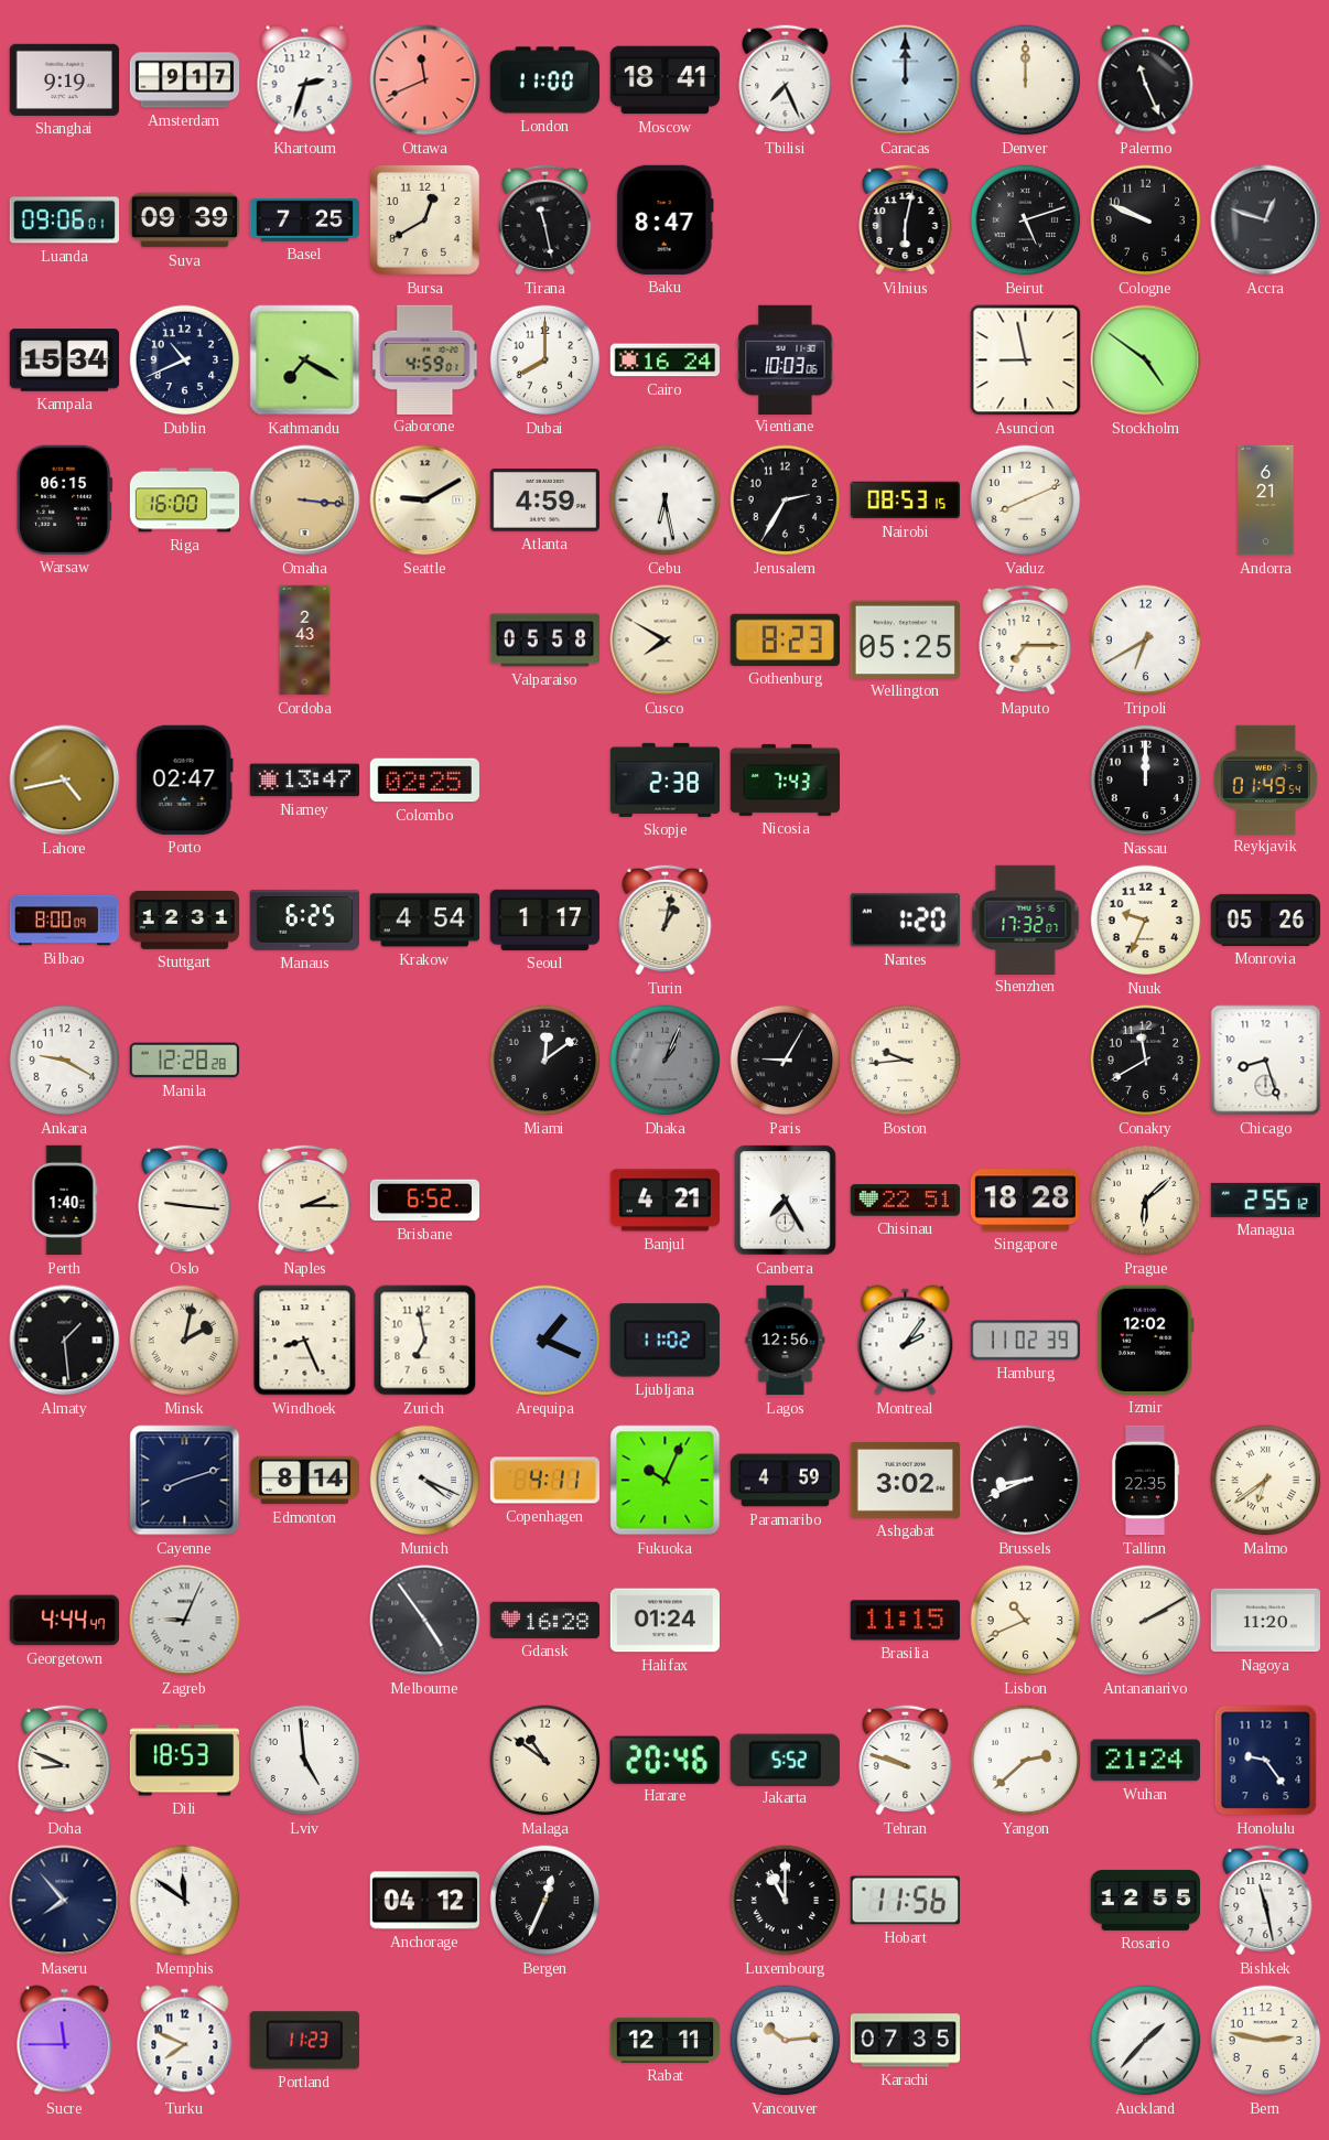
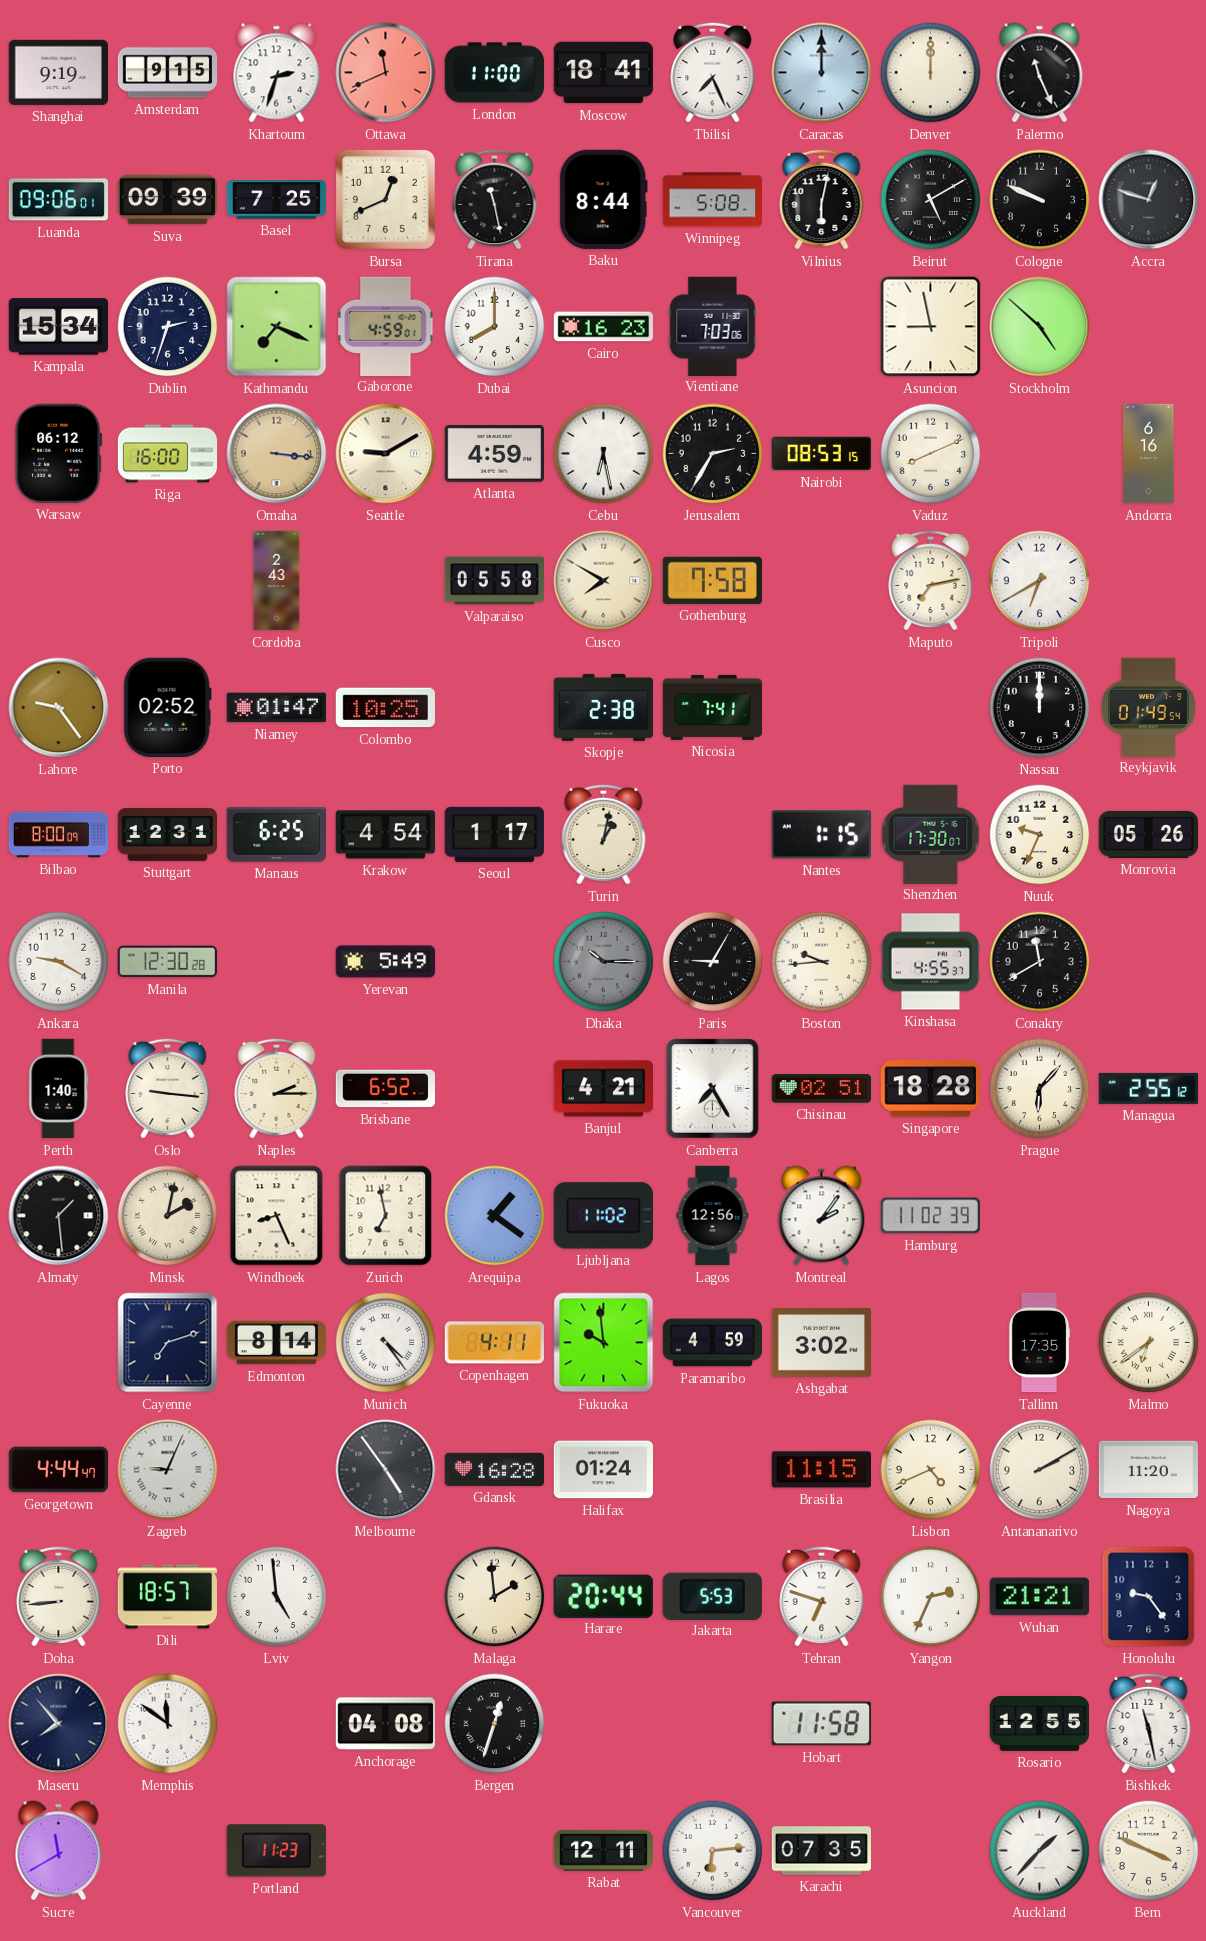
Amsterdam: 9:17 -> 9:15
Bursa: 12:40 -> 12:41
Baku: 8:47 -> 8:44
Winnipeg: none -> 5:08
Beirut: 5:12 -> 5:10
Dublin: 10:41 -> 2:33
Kathmandu: 7:20 -> 7:19
Cairo: 16:24 -> 16:23
Vientiane: 10:03 -> 7:03
Stockholm: 4:51 -> 4:52
Warsaw: 06:15 -> 06:12
Andorra: 6:21 -> 6:16
Gothenburg: 8:23 -> 7:58
Wellington: 05:25 -> none
Maputo: 7:15 -> 7:13
Lahore: 4:43 -> 9:24
Porto: 02:47 -> 02:52
Niamey: 13:47 -> 01:47
Colombo: 02:25 -> 10:25
Nicosia: 7:43 -> 7:41
Nantes: 1:20 -> 1:15
Shenzhen: 17:32 -> 17:30
Manila: 12:28 -> 12:30
Yerevan: none -> 5:49
Miami: 12:09 -> none
Dhaka: 1:04 -> 10:15
Kinshasa: none -> 4:55
Chicago: 8:27 -> none
Chisinau: 22:51 -> 02:51
Prague: 6:08 -> 6:07
Arequipa: 1:19 -> 1:21
Izmir: 12:02 -> none
Cayenne: 8:12 -> 7:12
Munich: 4:19 -> 4:24
Fukuoka: 10:04 -> 9:59
Brussels: 8:41 -> none
Tallinn: 22:35 -> 17:35
Lisbon: 10:41 -> 4:41
Doha: 8:49 -> 8:44
Dili: 18:53 -> 18:57
Malaga: 10:51 -> 1:59
Harare: 20:46 -> 20:44
Jakarta: 5:52 -> 5:53
Tehran: 9:48 -> 6:48
Yangon: 2:38 -> 2:34
Wuhan: 21:24 -> 21:21
Anchorage: 04:12 -> 04:08
Bergen: 12:34 -> 12:33
Luxembourg: 11:00 -> none
Hobart: 11:56 -> 11:58
Sucre: 11:45 -> 11:40
Turku: 7:49 -> none
Vancouver: 10:14 -> 6:14
Bern: 2:47 -> 3:49
